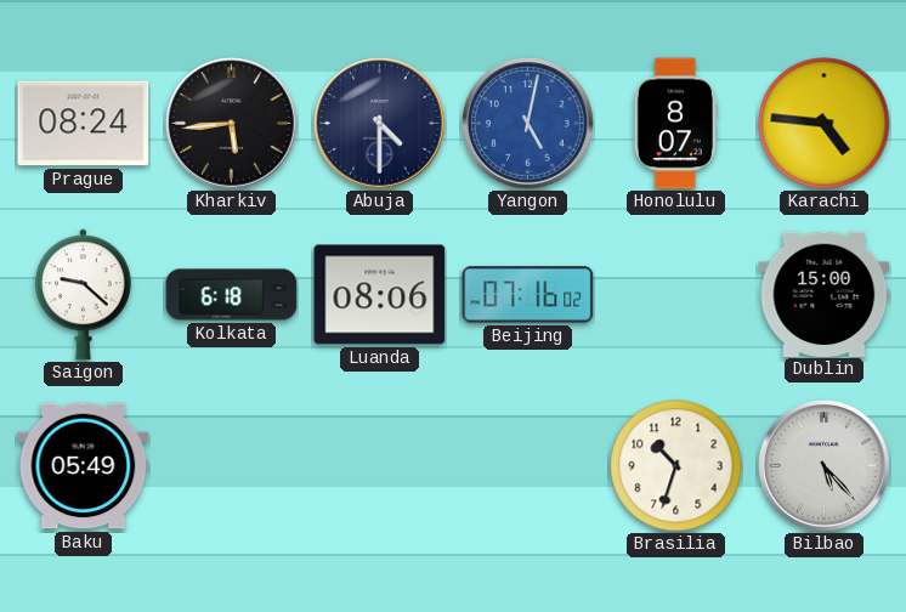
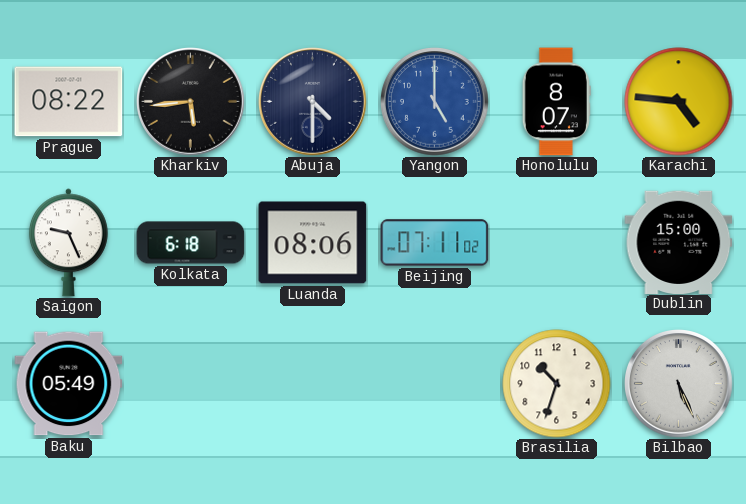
Prague: 08:24 -> 08:22
Yangon: 5:02 -> 5:00
Saigon: 9:22 -> 9:26
Beijing: 07:16 -> 07:11
Bilbao: 5:23 -> 5:26
